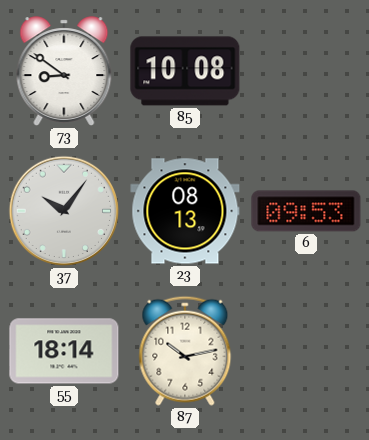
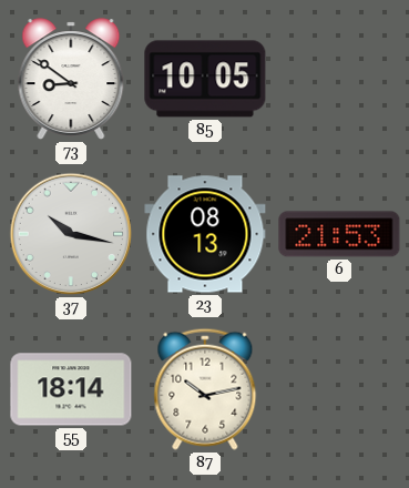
85: 10:08 -> 10:05
37: 10:06 -> 10:17
6: 09:53 -> 21:53
